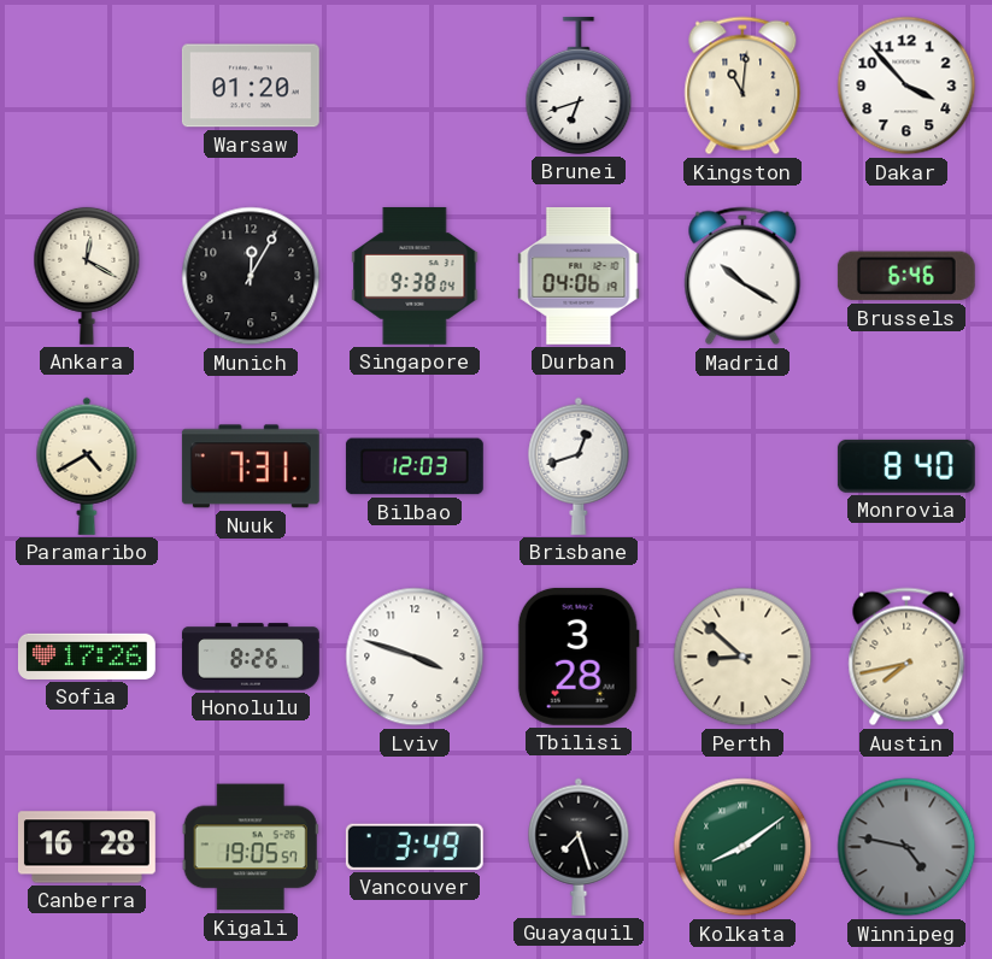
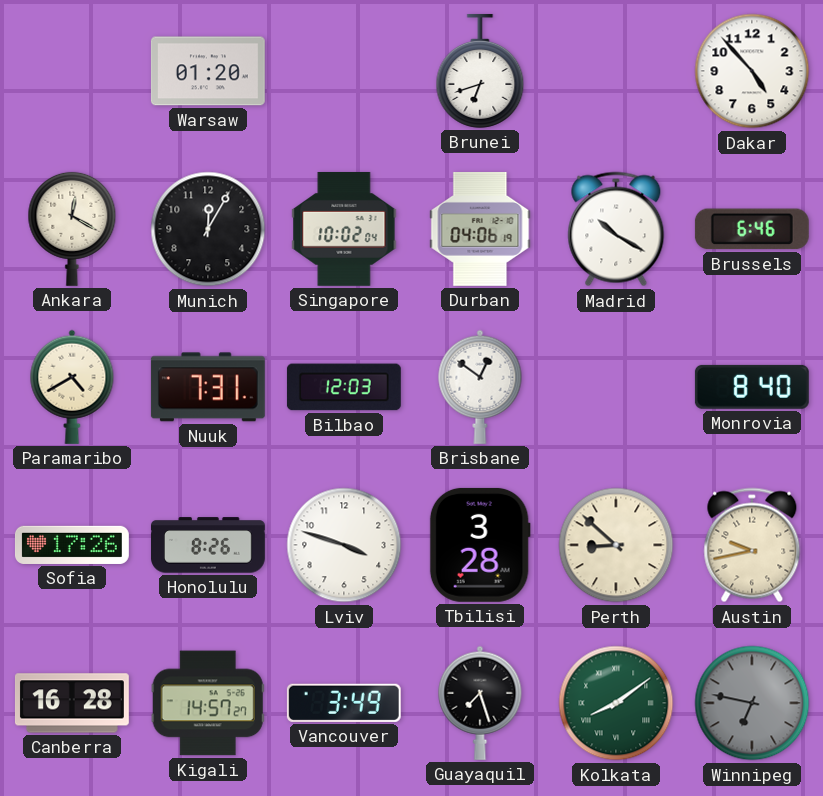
Kingston: 11:01 -> none
Dakar: 3:53 -> 4:53
Singapore: 9:38 -> 10:02
Brisbane: 12:42 -> 12:51
Austin: 7:43 -> 9:43
Kigali: 19:05 -> 14:57
Winnipeg: 4:47 -> 6:47
